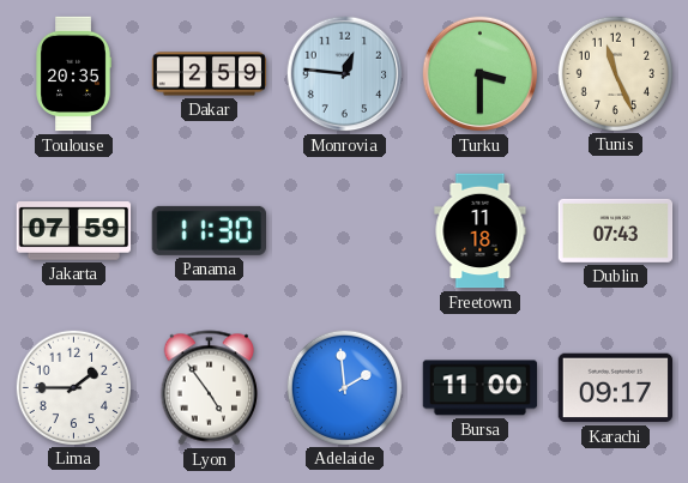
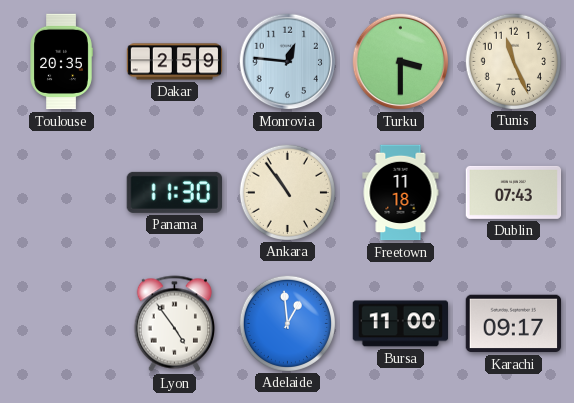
Jakarta: 07:59 -> none
Ankara: none -> 10:54
Lima: 1:45 -> none
Adelaide: 1:59 -> 12:59
